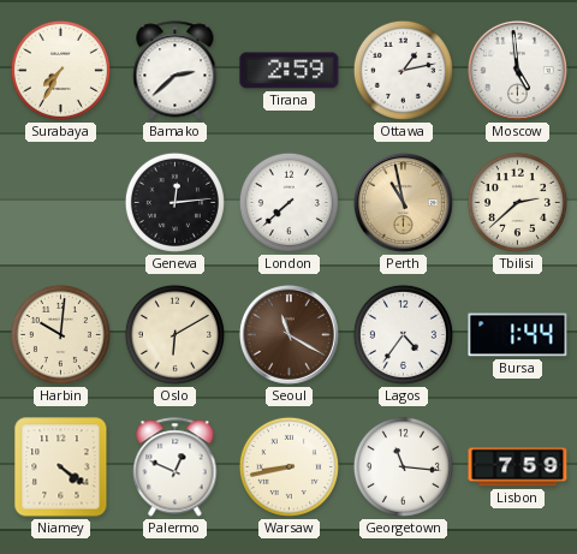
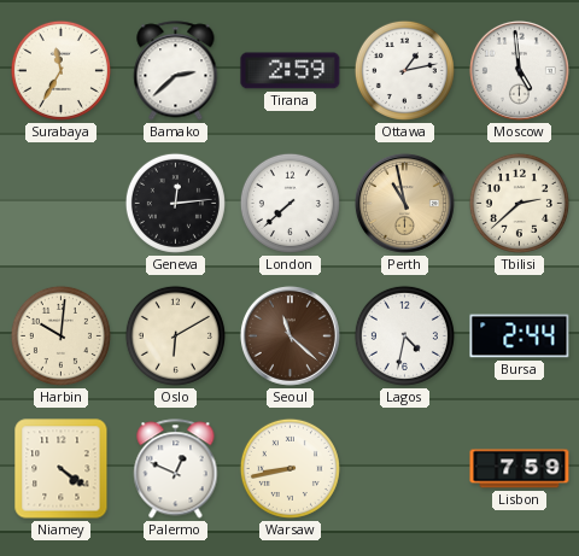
Surabaya: 7:35 -> 11:35
Seoul: 11:20 -> 11:22
Lagos: 4:36 -> 4:32
Bursa: 1:44 -> 2:44
Georgetown: 11:16 -> none
